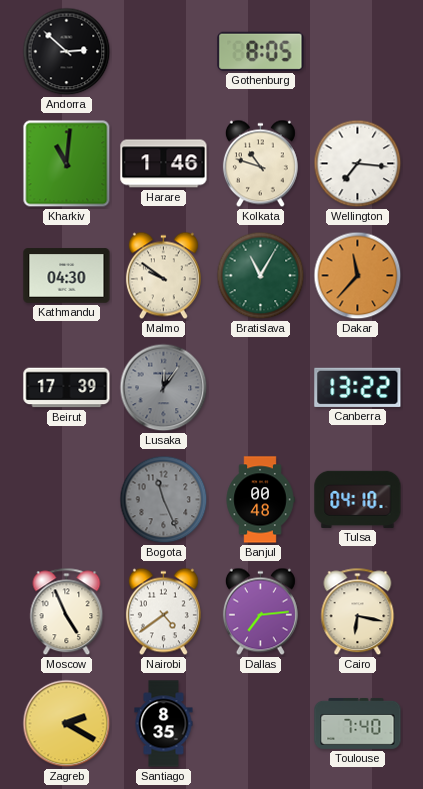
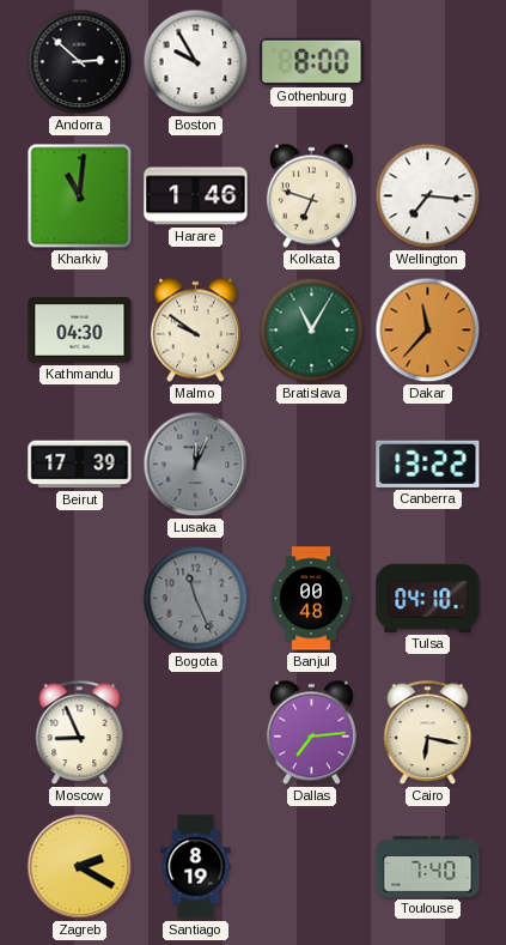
Boston: none -> 9:55
Gothenburg: 8:05 -> 8:00
Kolkata: 10:48 -> 6:48
Lusaka: 12:06 -> 12:04
Moscow: 4:56 -> 8:56
Nairobi: 4:39 -> none
Santiago: 8:35 -> 8:19
